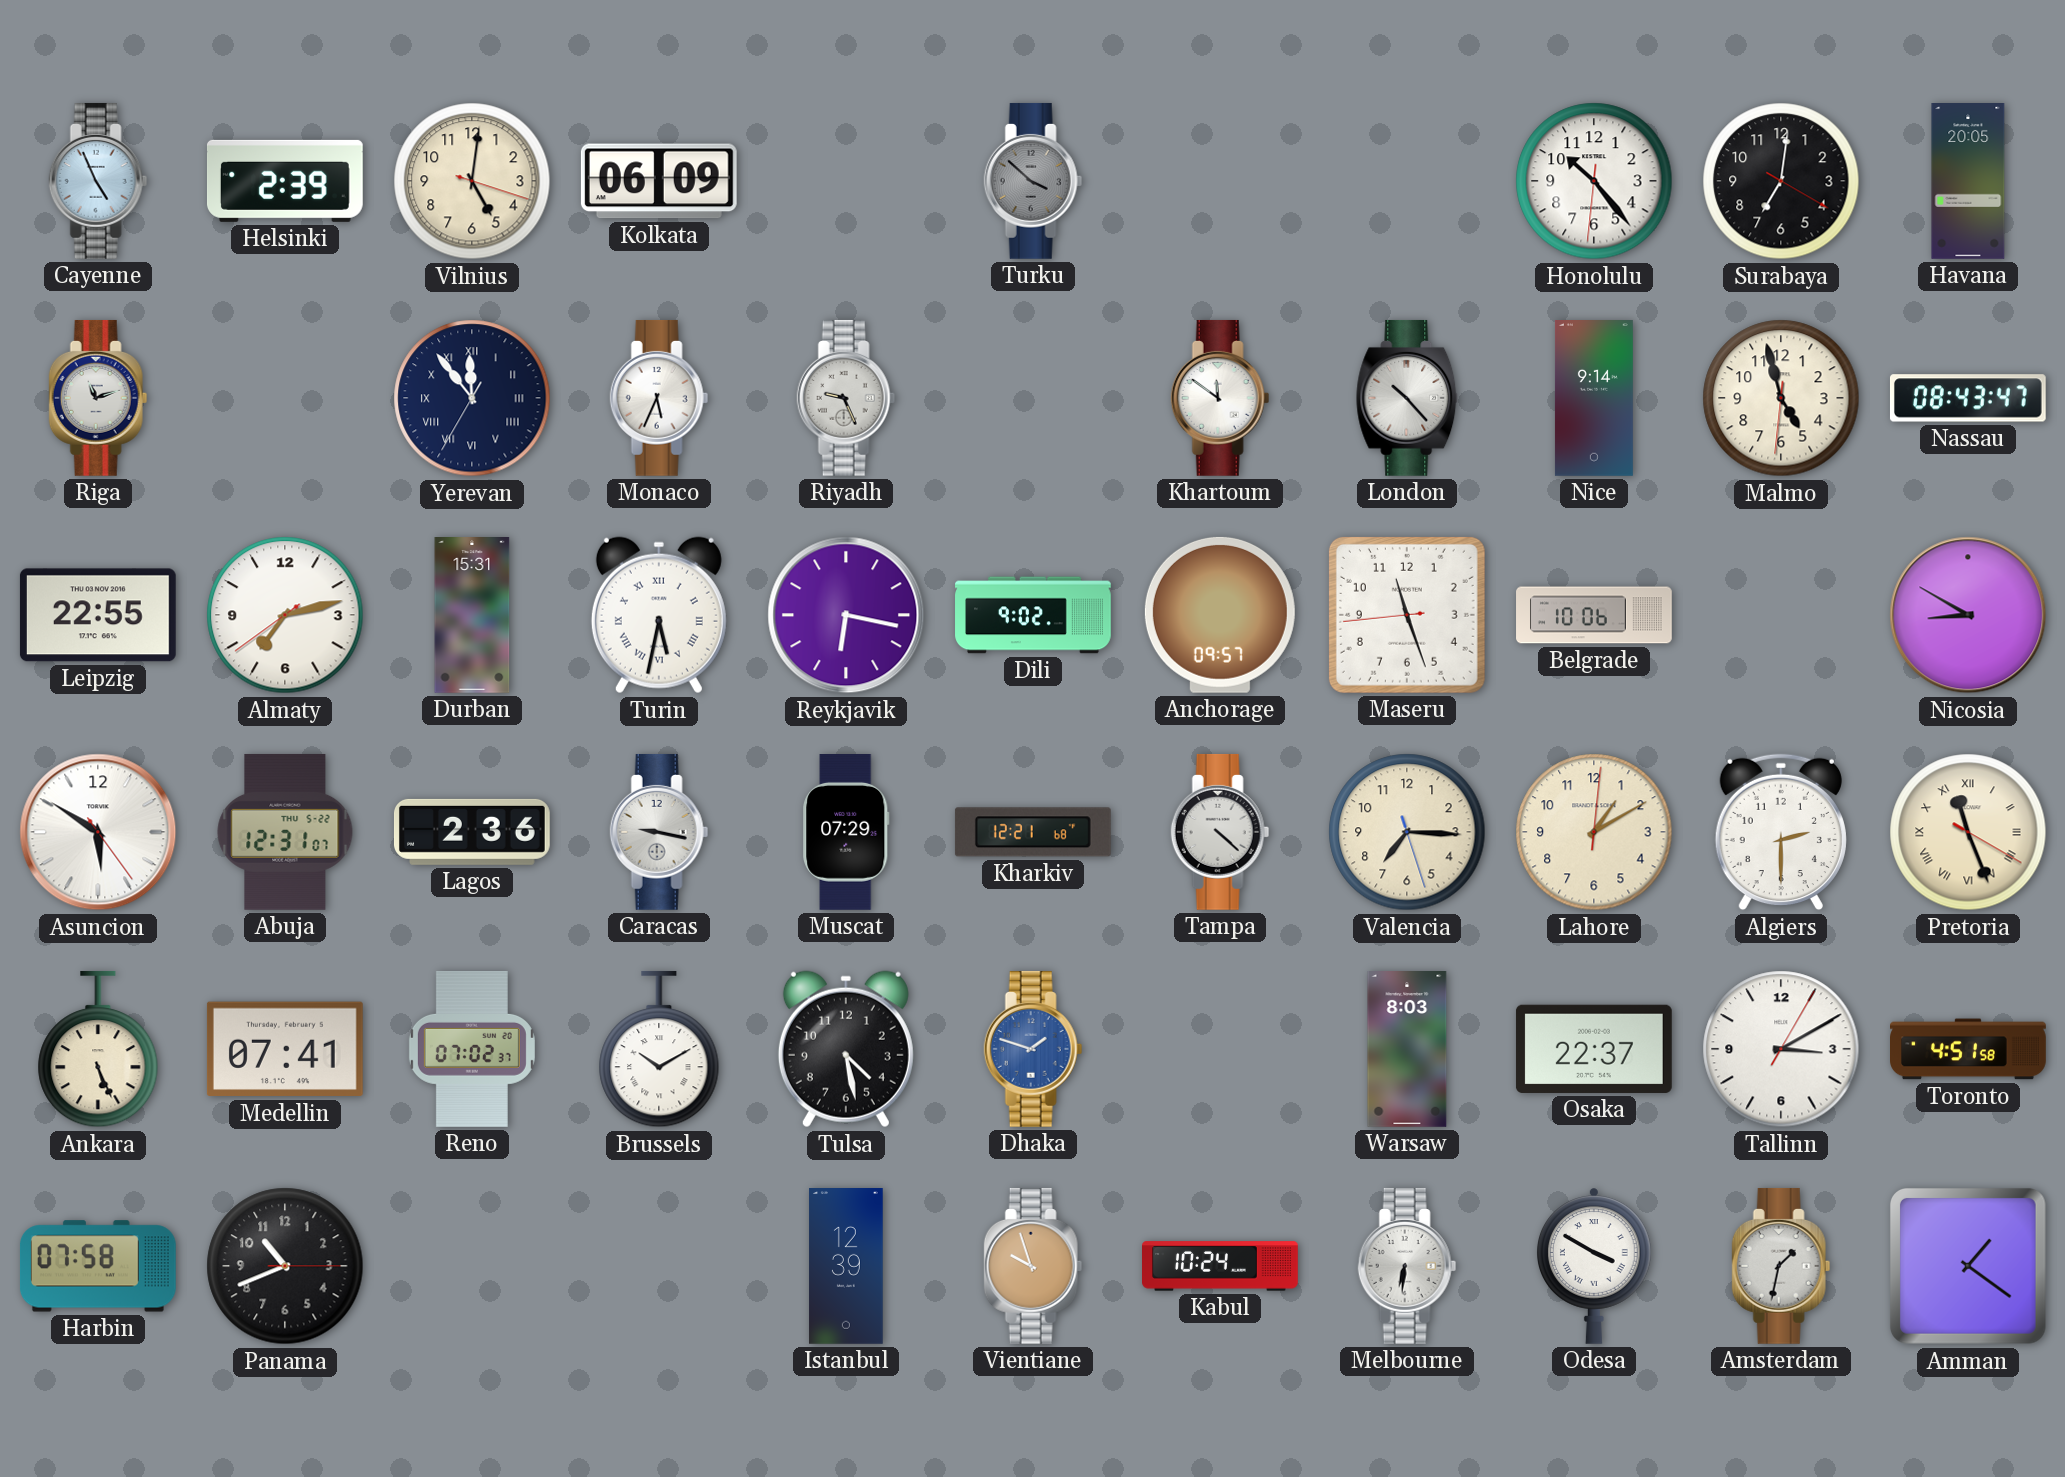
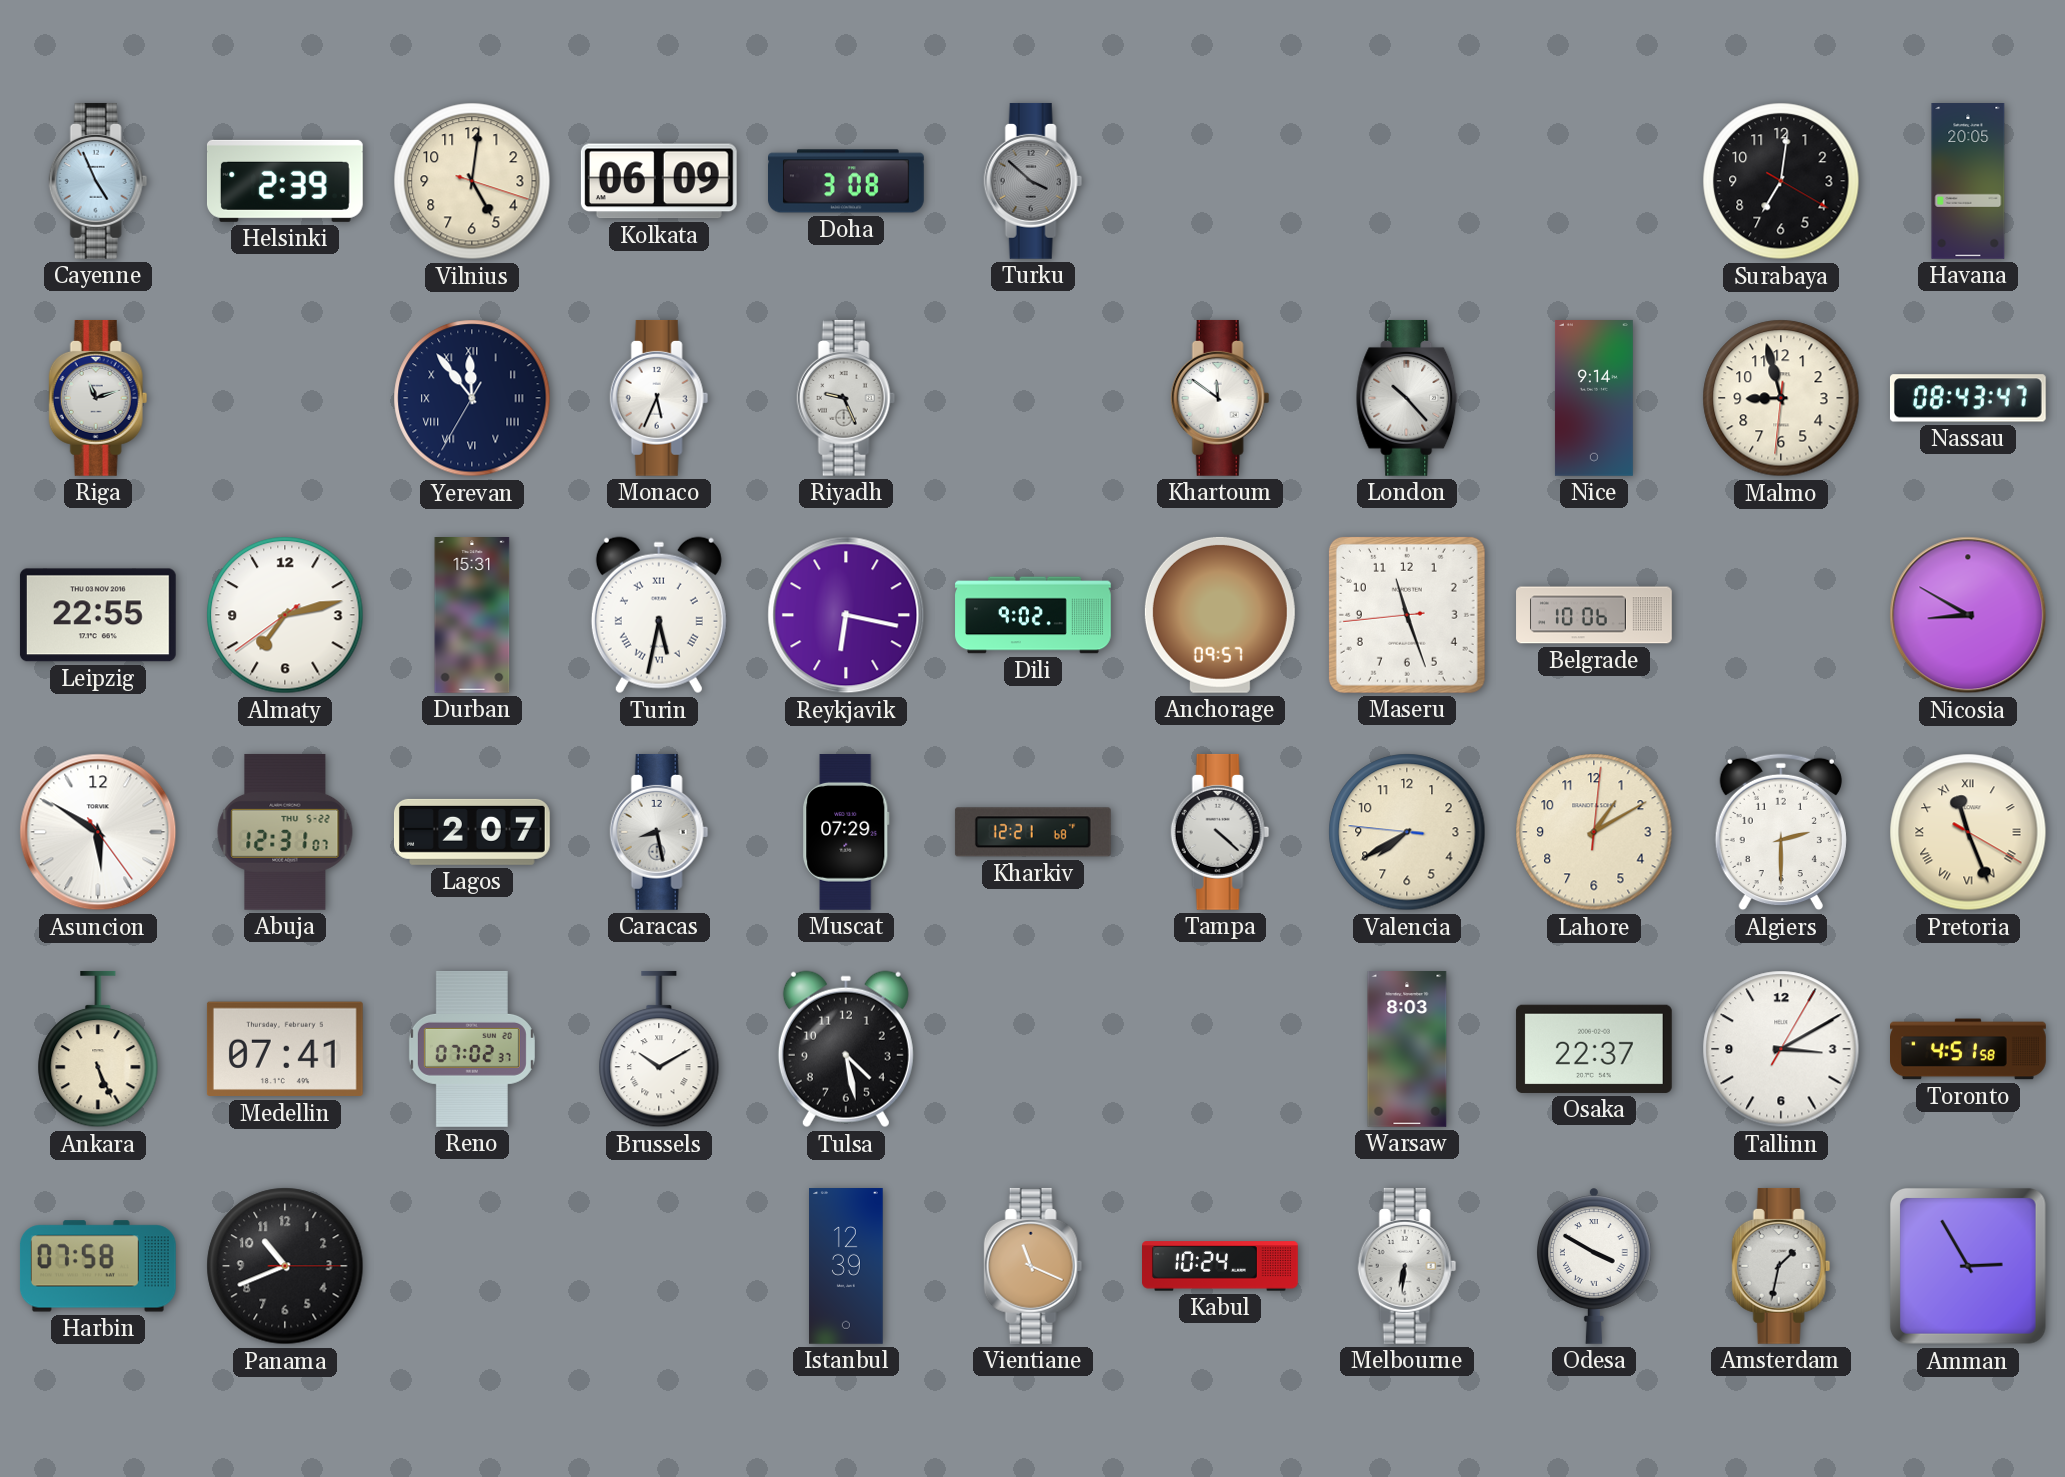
Doha: none -> 3:08
Honolulu: 10:23 -> none
Malmo: 4:57 -> 8:57
Lagos: 2:36 -> 2:07
Caracas: 9:17 -> 8:28
Valencia: 7:15 -> 7:39
Dhaka: 1:48 -> none
Vientiane: 9:57 -> 11:19
Amman: 1:21 -> 2:55
